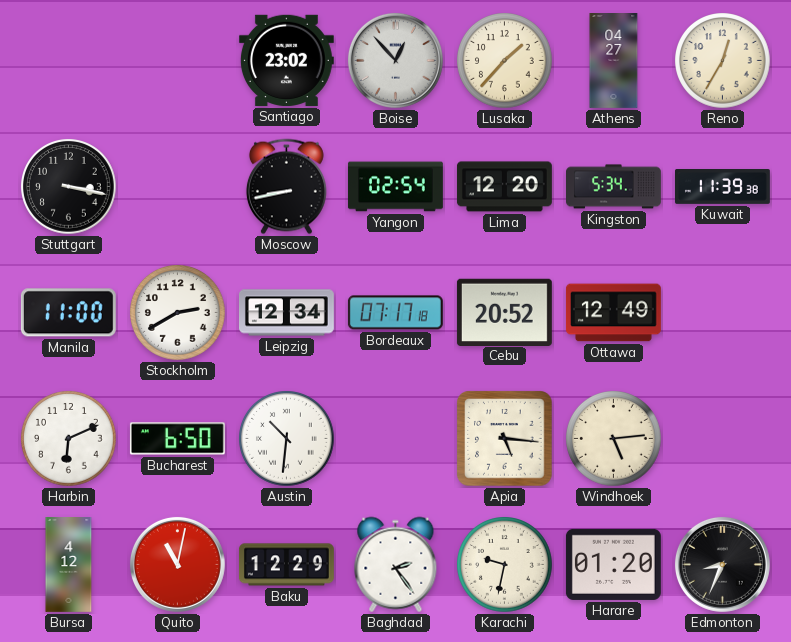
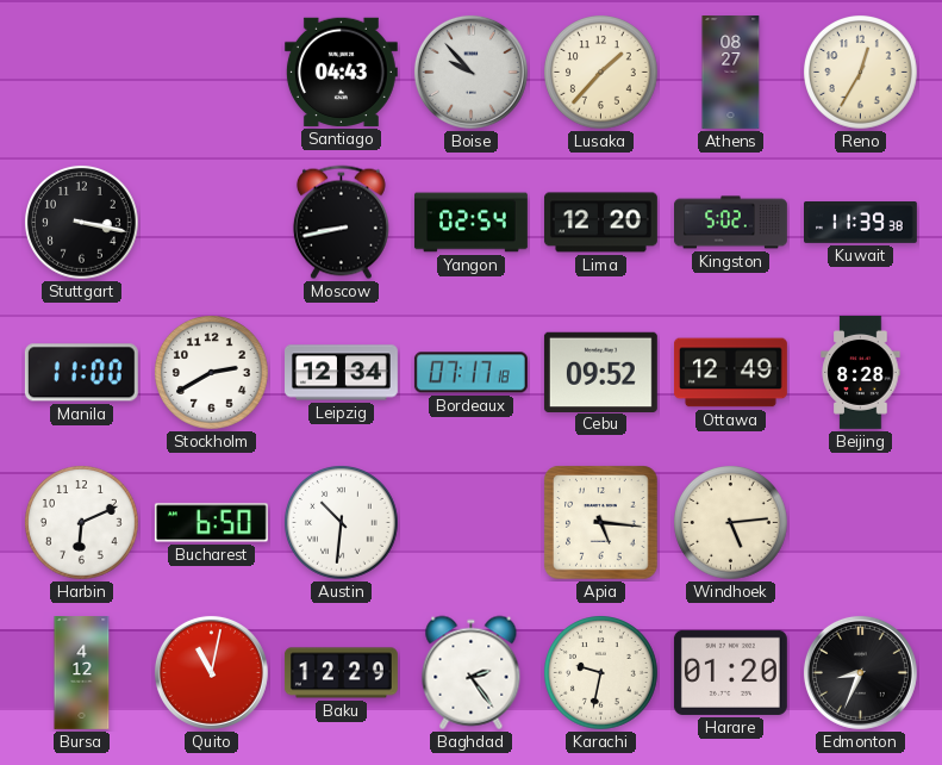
Santiago: 23:02 -> 04:43
Boise: 12:53 -> 9:53
Athens: 04:27 -> 08:27
Kingston: 5:34 -> 5:02
Cebu: 20:52 -> 09:52
Beijing: none -> 8:28
